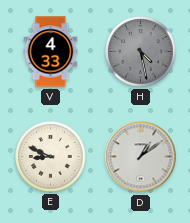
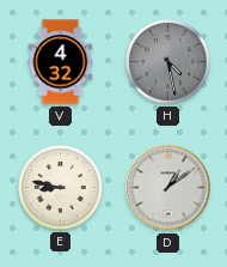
V: 4:33 -> 4:32
E: 8:49 -> 8:47
